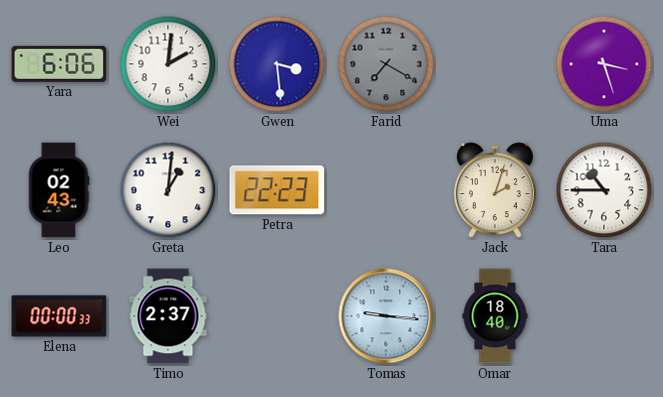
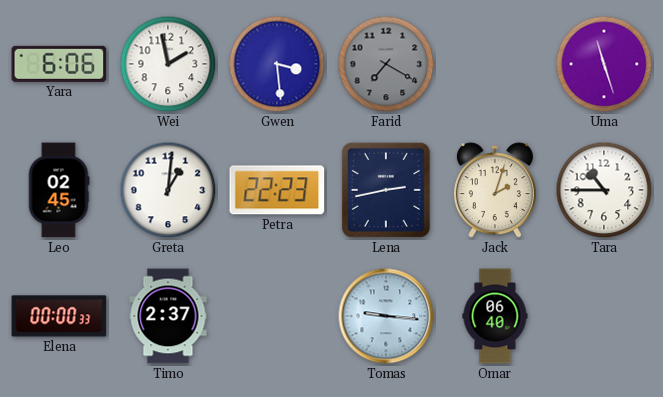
Wei: 2:01 -> 1:58
Uma: 3:27 -> 11:27
Leo: 02:43 -> 02:45
Lena: none -> 2:43
Omar: 18:40 -> 06:40
